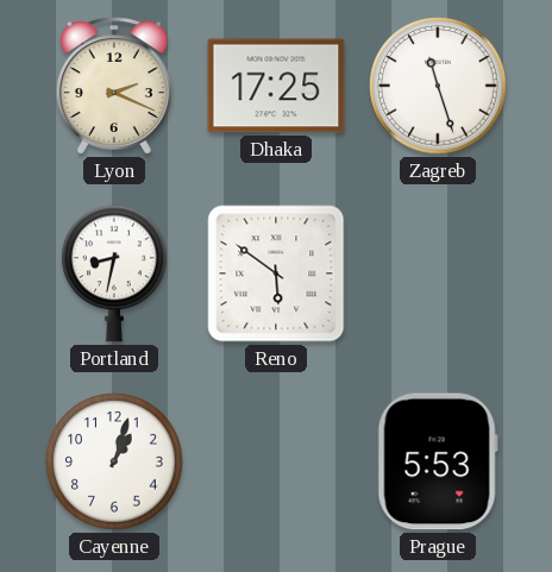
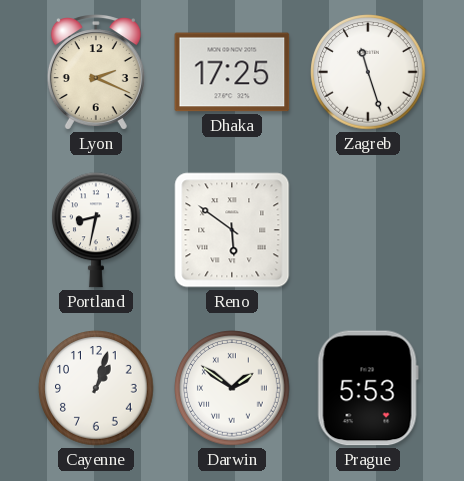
Darwin: none -> 1:51
